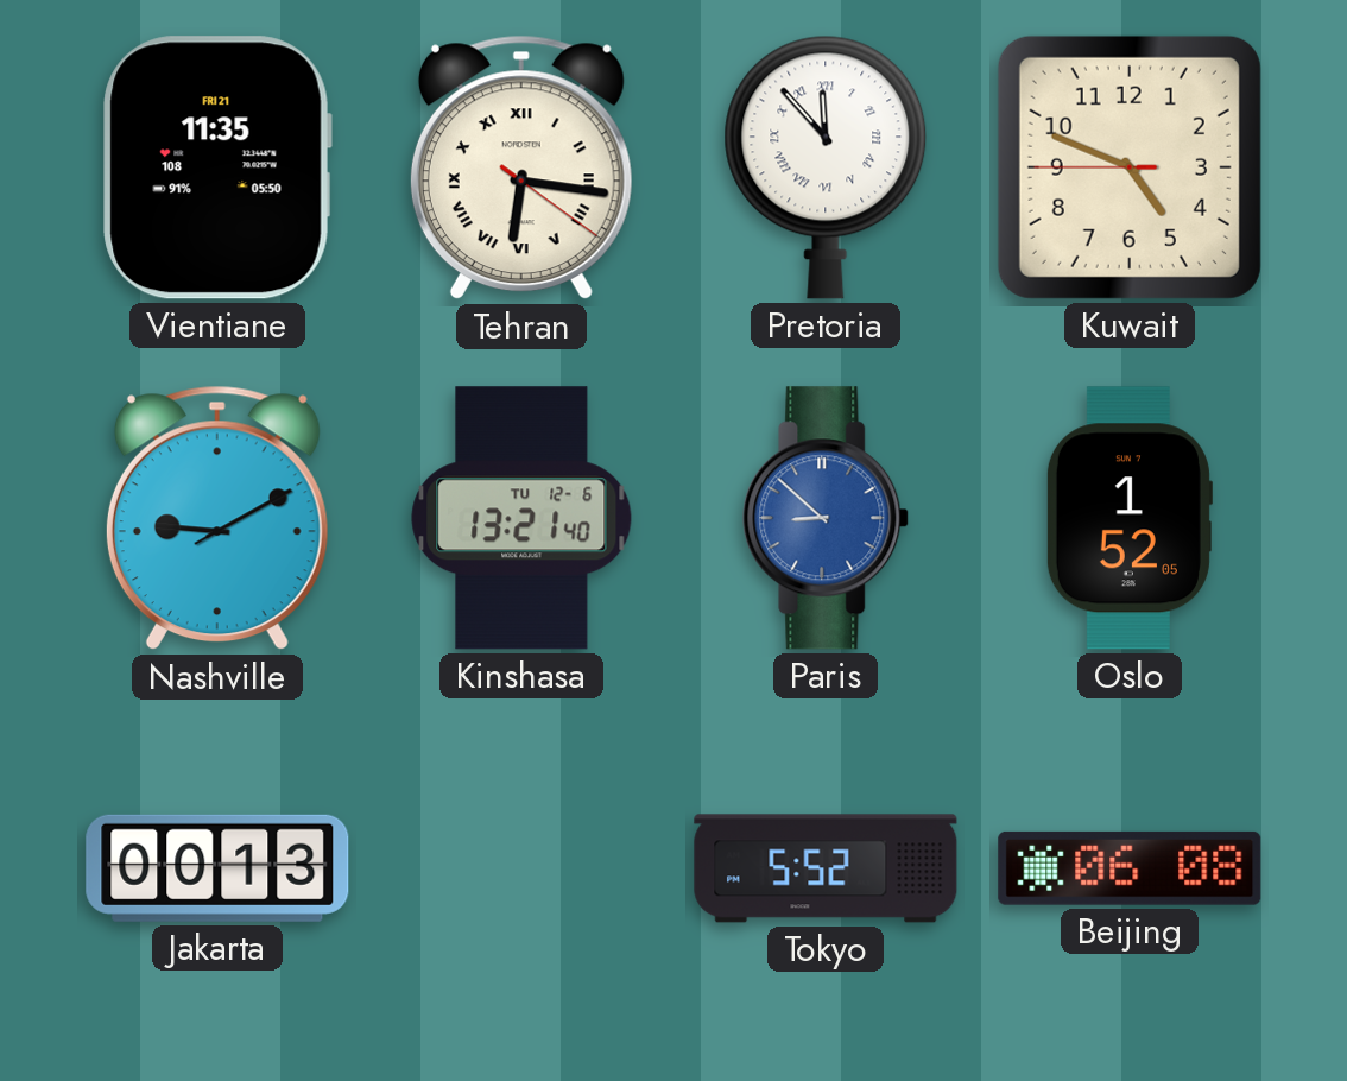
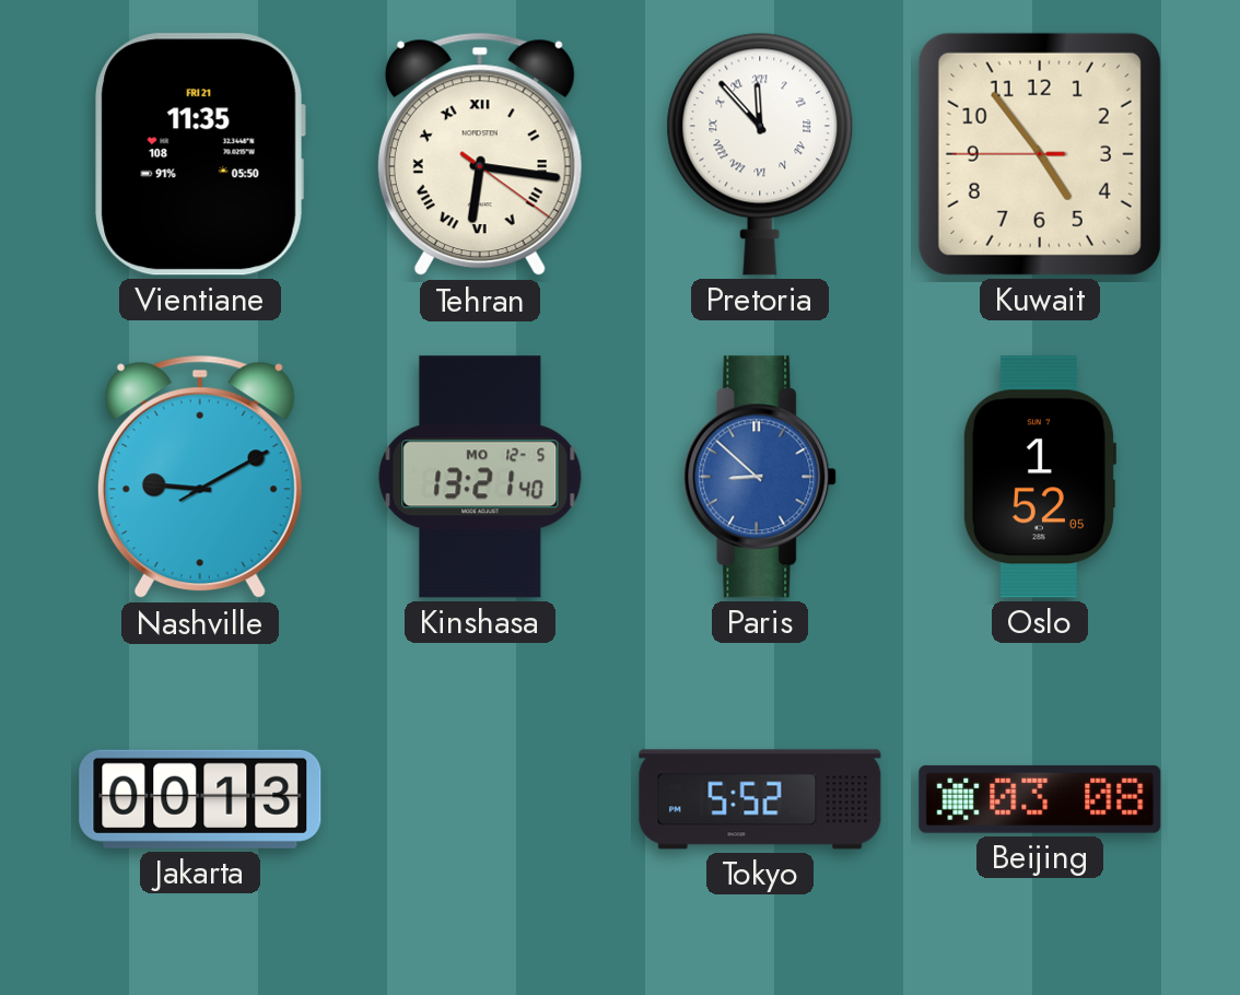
Kuwait: 4:48 -> 4:53
Kinshasa date: TU 12-6 -> MO 12-5
Beijing: 06:08 -> 03:08
